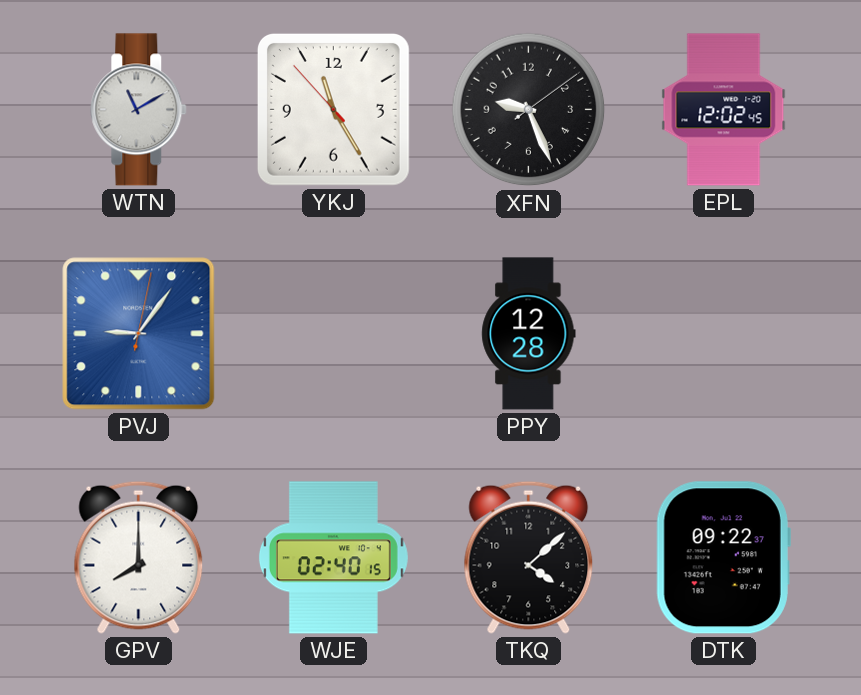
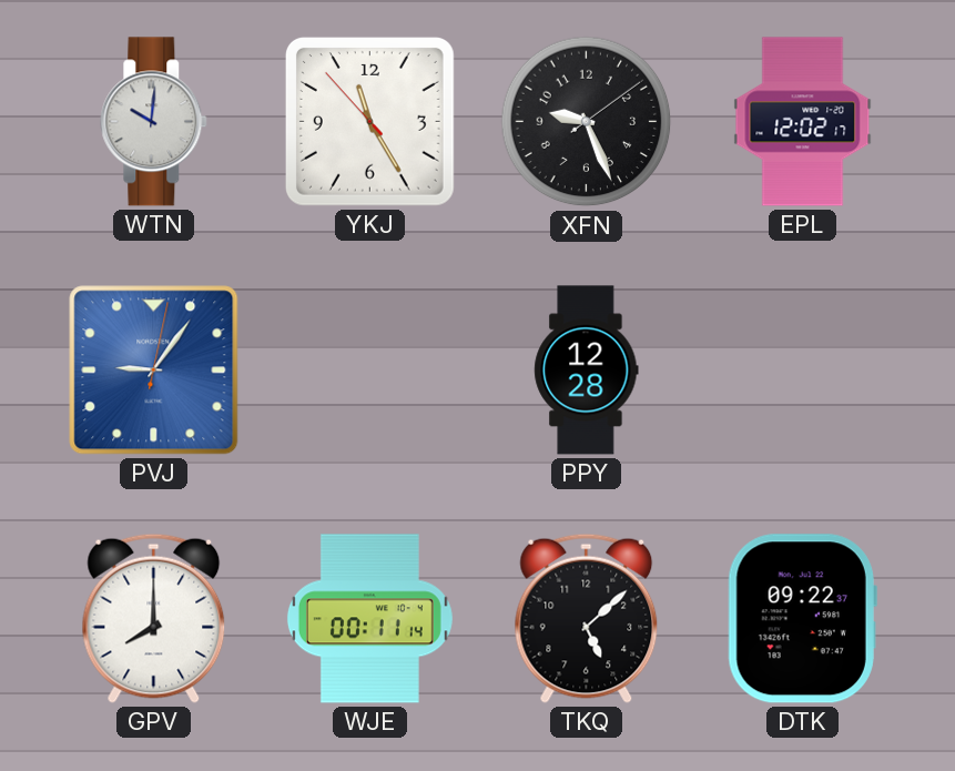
WTN: 11:10 -> 10:01
EPL: 12:02:45 -> 12:02:17
WJE: 02:40 -> 00:11
TKQ: 4:08 -> 5:08
